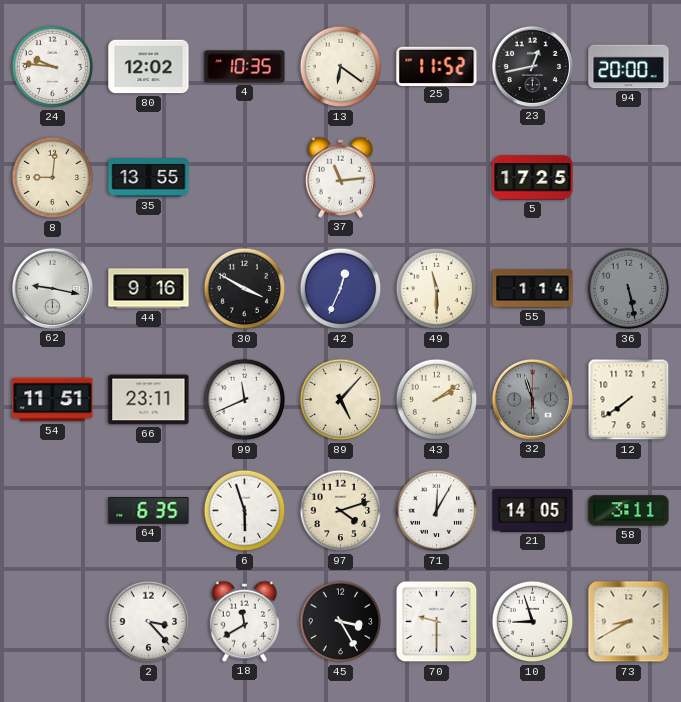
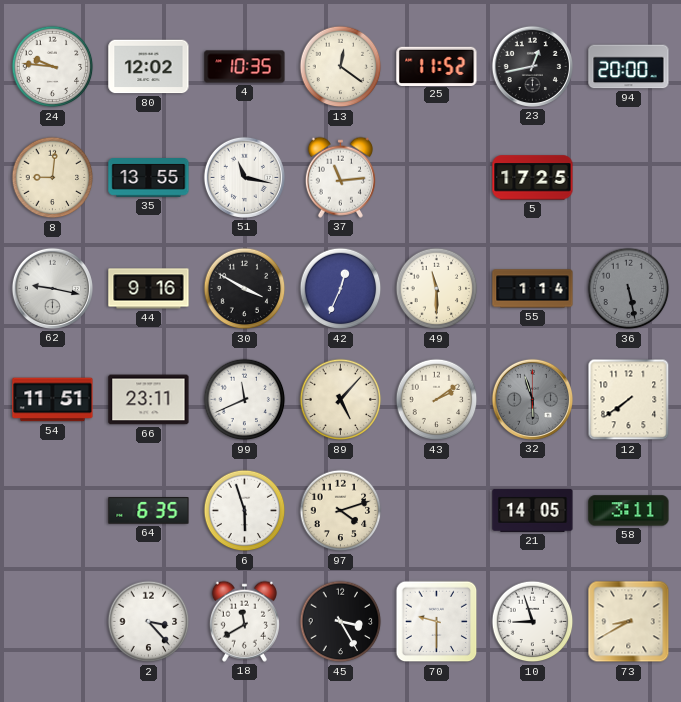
13: 6:21 -> 12:21
51: none -> 11:17
71: 12:05 -> none
